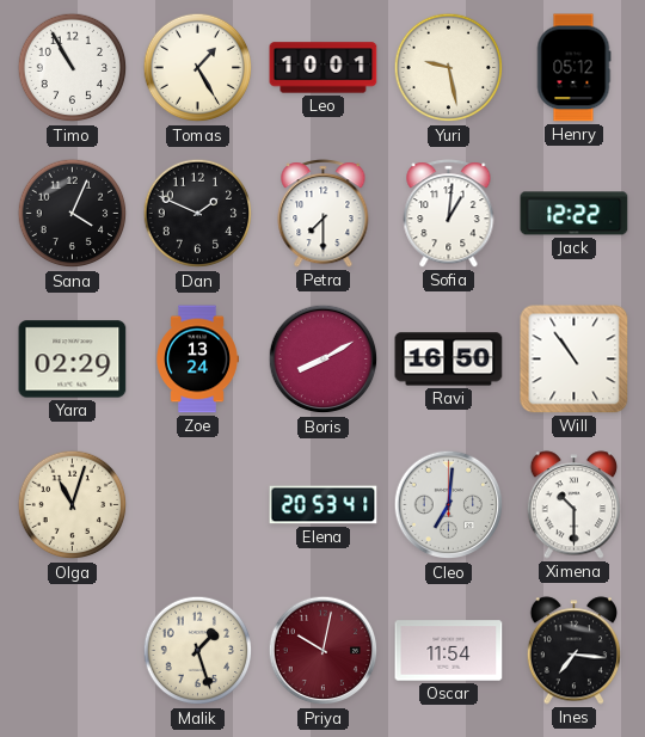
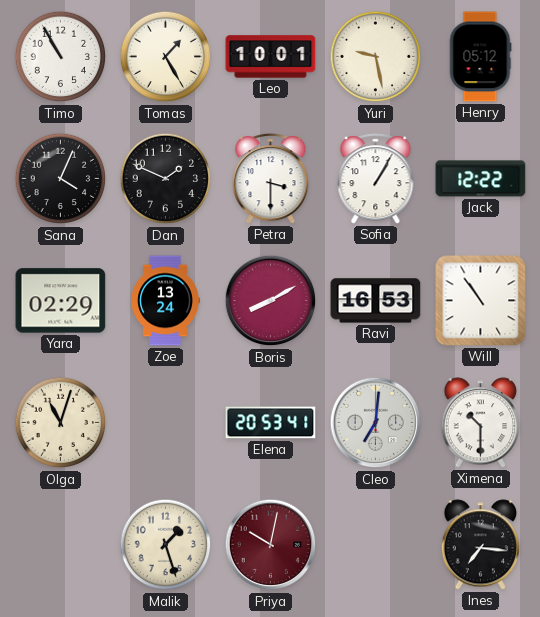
Petra: 7:30 -> 3:30
Sofia: 1:01 -> 1:05
Ravi: 16:50 -> 16:53
Oscar: 11:54 -> none
